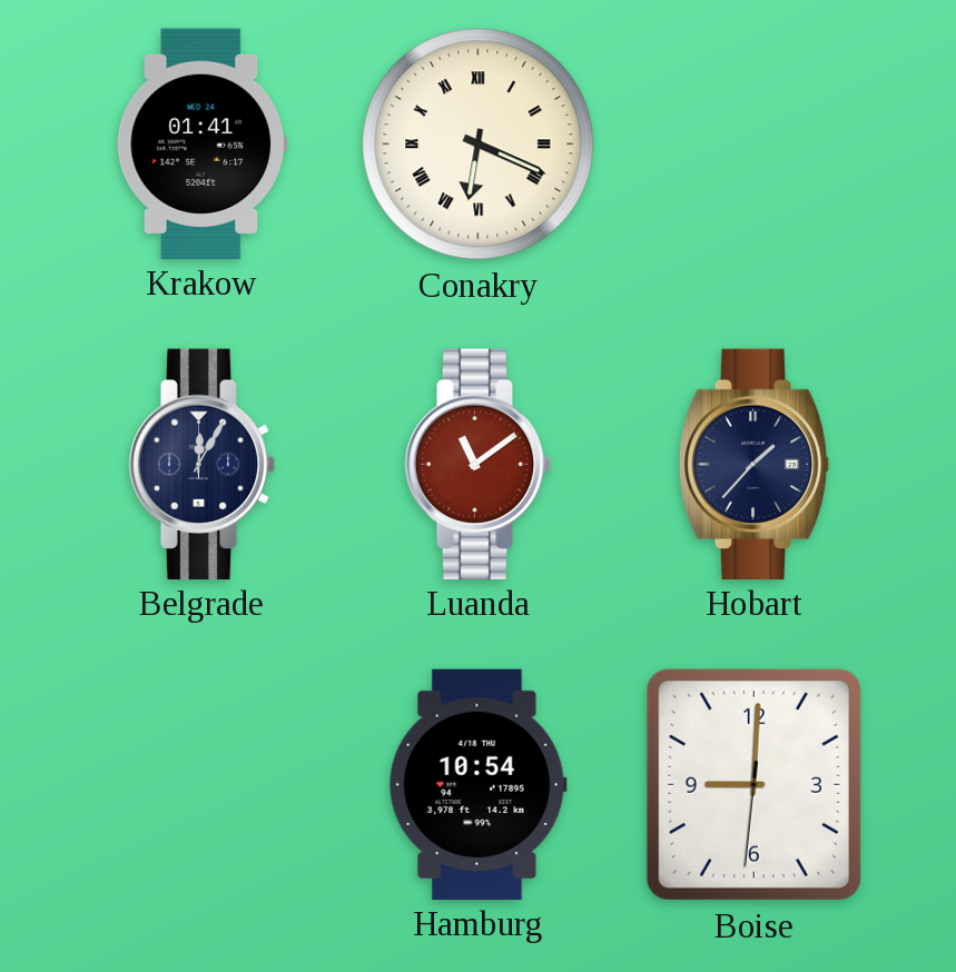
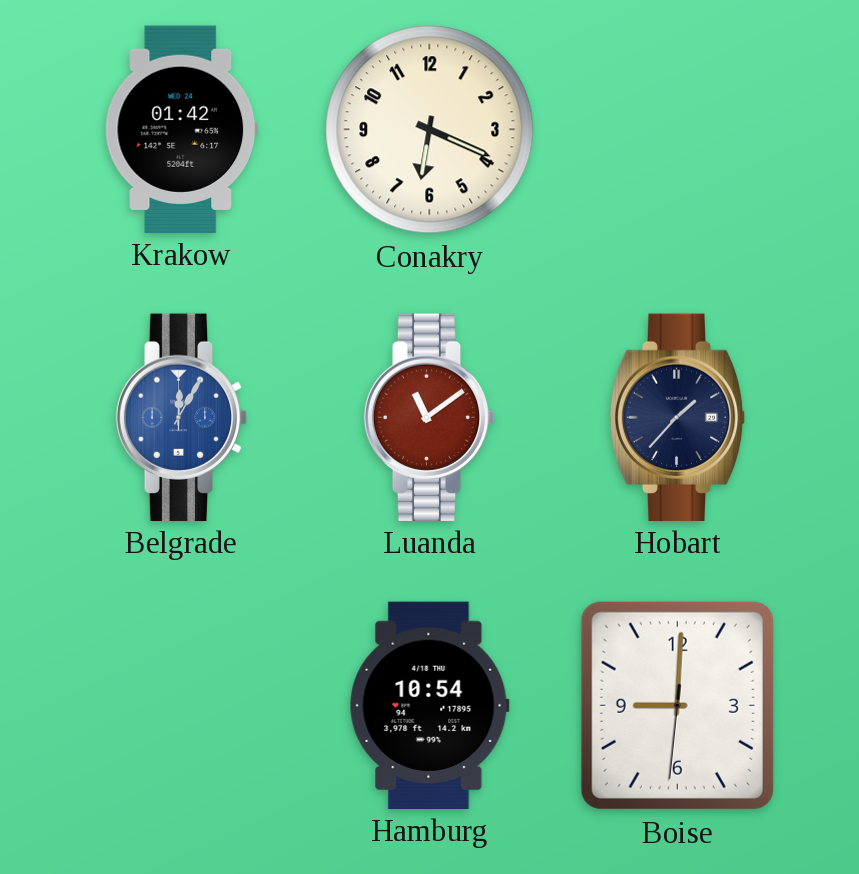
Krakow: 01:41 -> 01:42
Conakry numerals: Roman -> Arabic
Belgrade dial: navy -> blue
